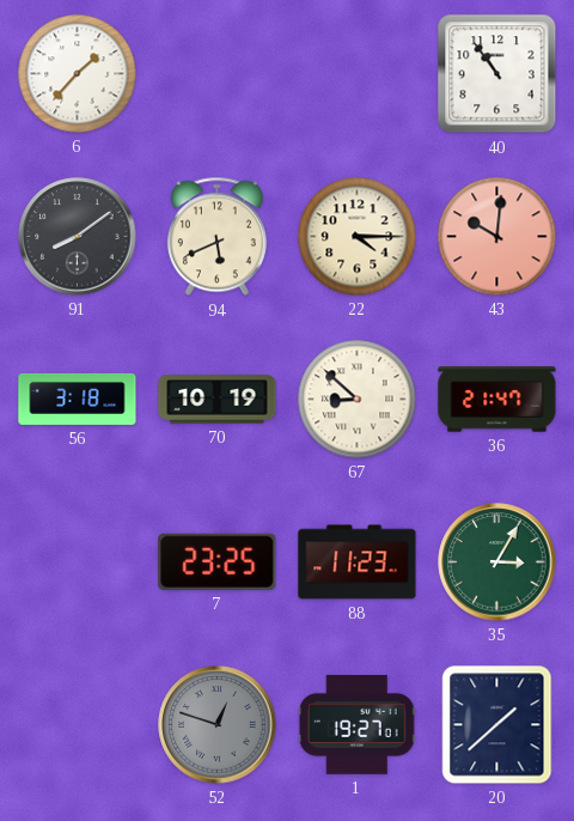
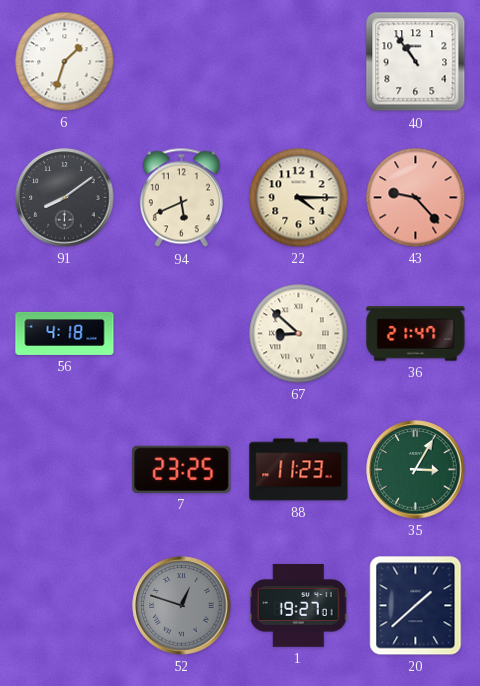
6: 1:37 -> 1:33
43: 10:01 -> 9:23
56: 3:18 -> 4:18
70: 10:19 -> none
